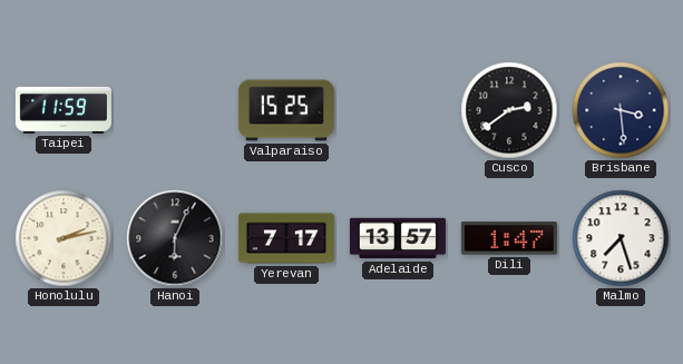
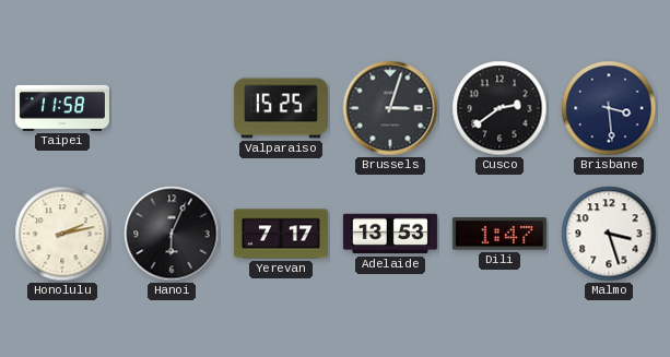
Taipei: 11:59 -> 11:58
Brussels: none -> 3:03
Adelaide: 13:57 -> 13:53
Malmo: 7:27 -> 3:27
